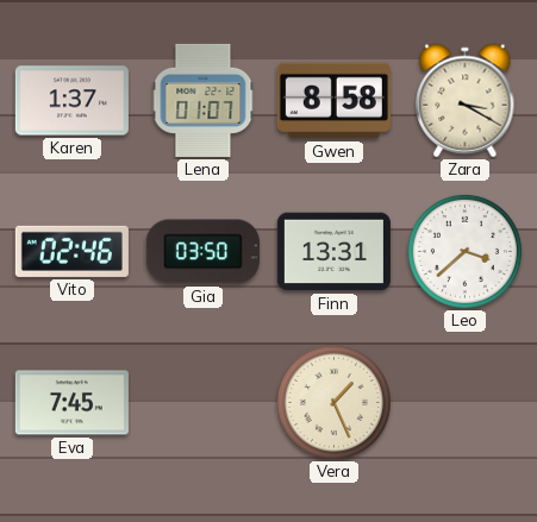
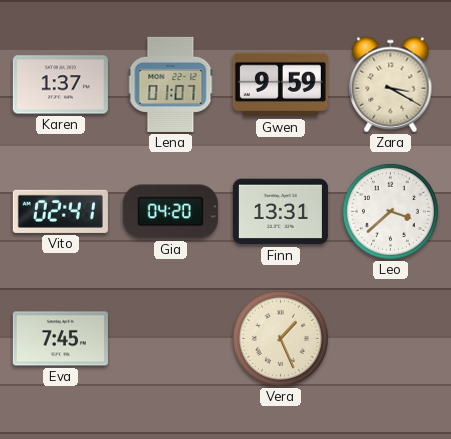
Gwen: 8:58 -> 9:59
Vito: 02:46 -> 02:41
Gia: 03:50 -> 04:20
